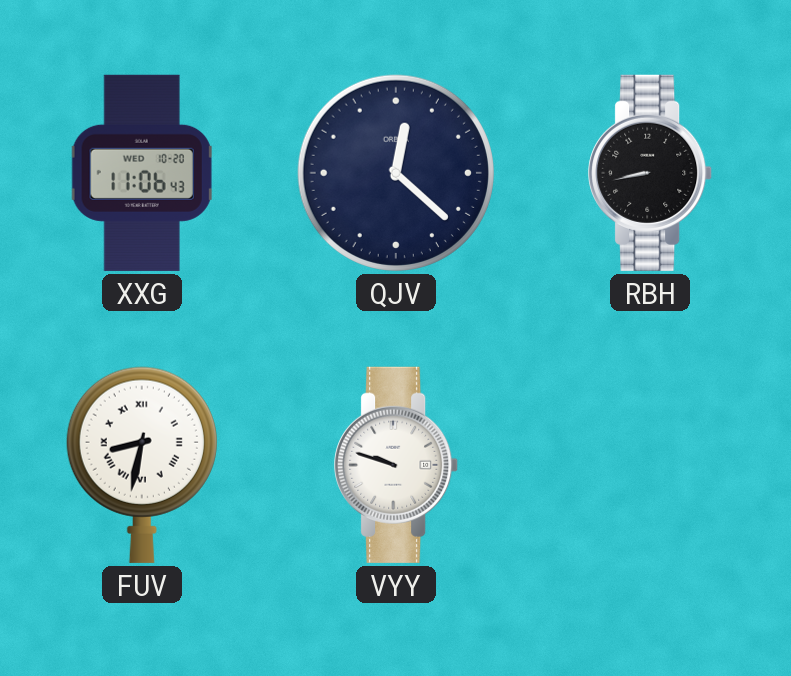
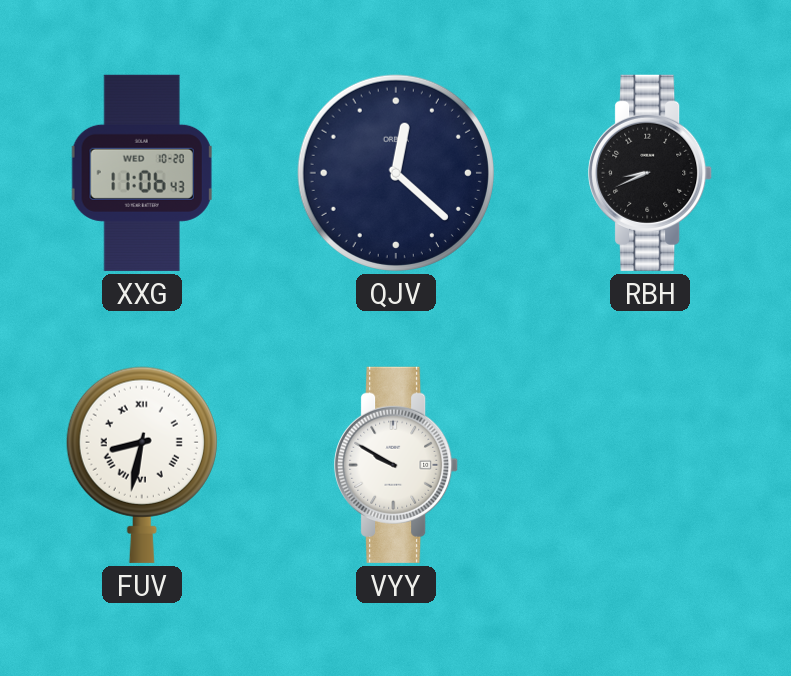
RBH: 8:43 -> 8:41
VYY: 9:48 -> 9:50
